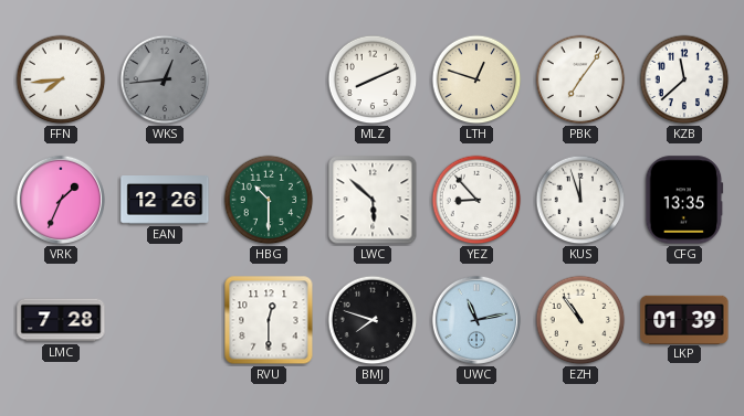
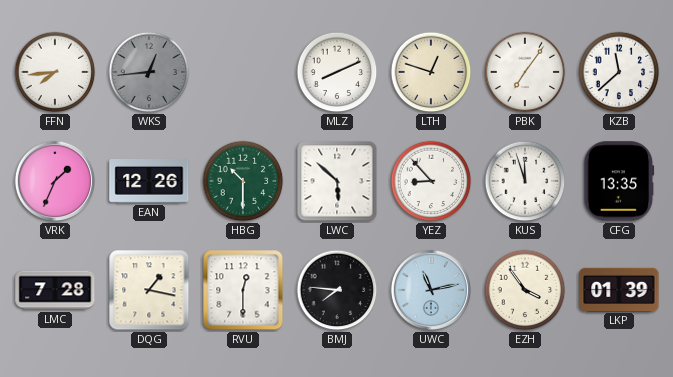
DQG: none -> 1:17
BMJ: 7:48 -> 7:46
EZH: 10:54 -> 3:54
